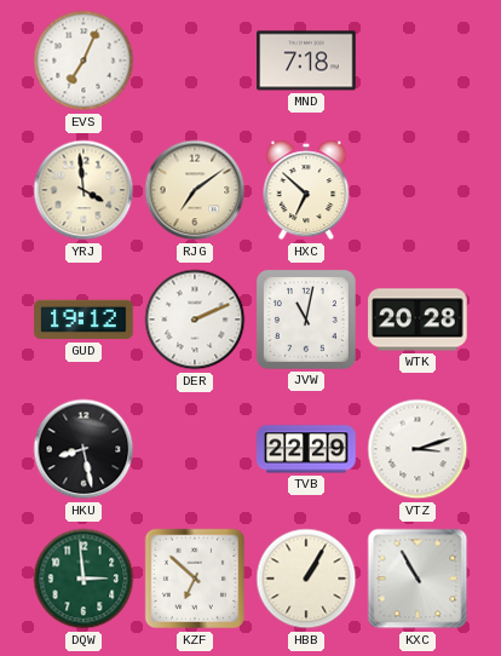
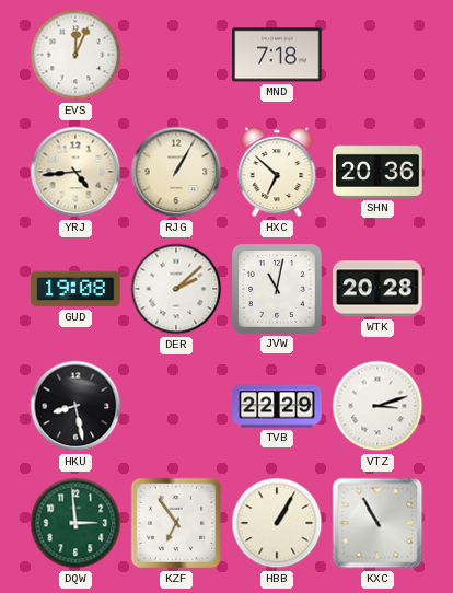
EVS: 7:04 -> 12:04
YRJ: 3:59 -> 4:44
RJG: 7:09 -> 1:05
SHN: none -> 20:36
GUD: 19:12 -> 19:08
DER: 2:11 -> 2:08
KZF: 6:52 -> 6:54
